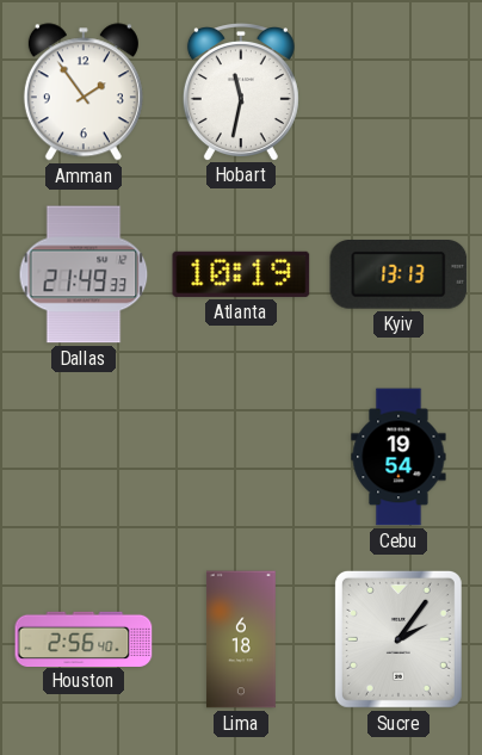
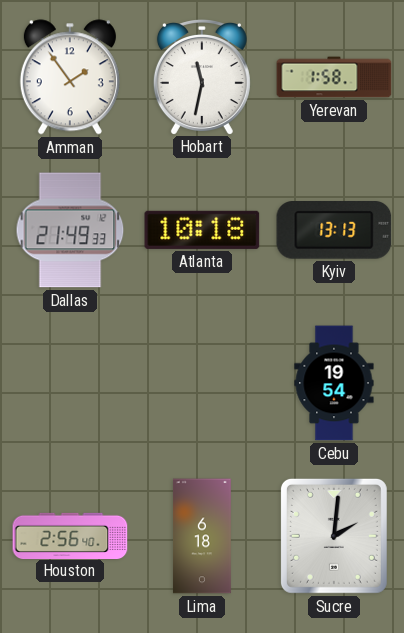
Yerevan: none -> 1:58
Atlanta: 10:19 -> 10:18
Sucre: 2:06 -> 2:01
